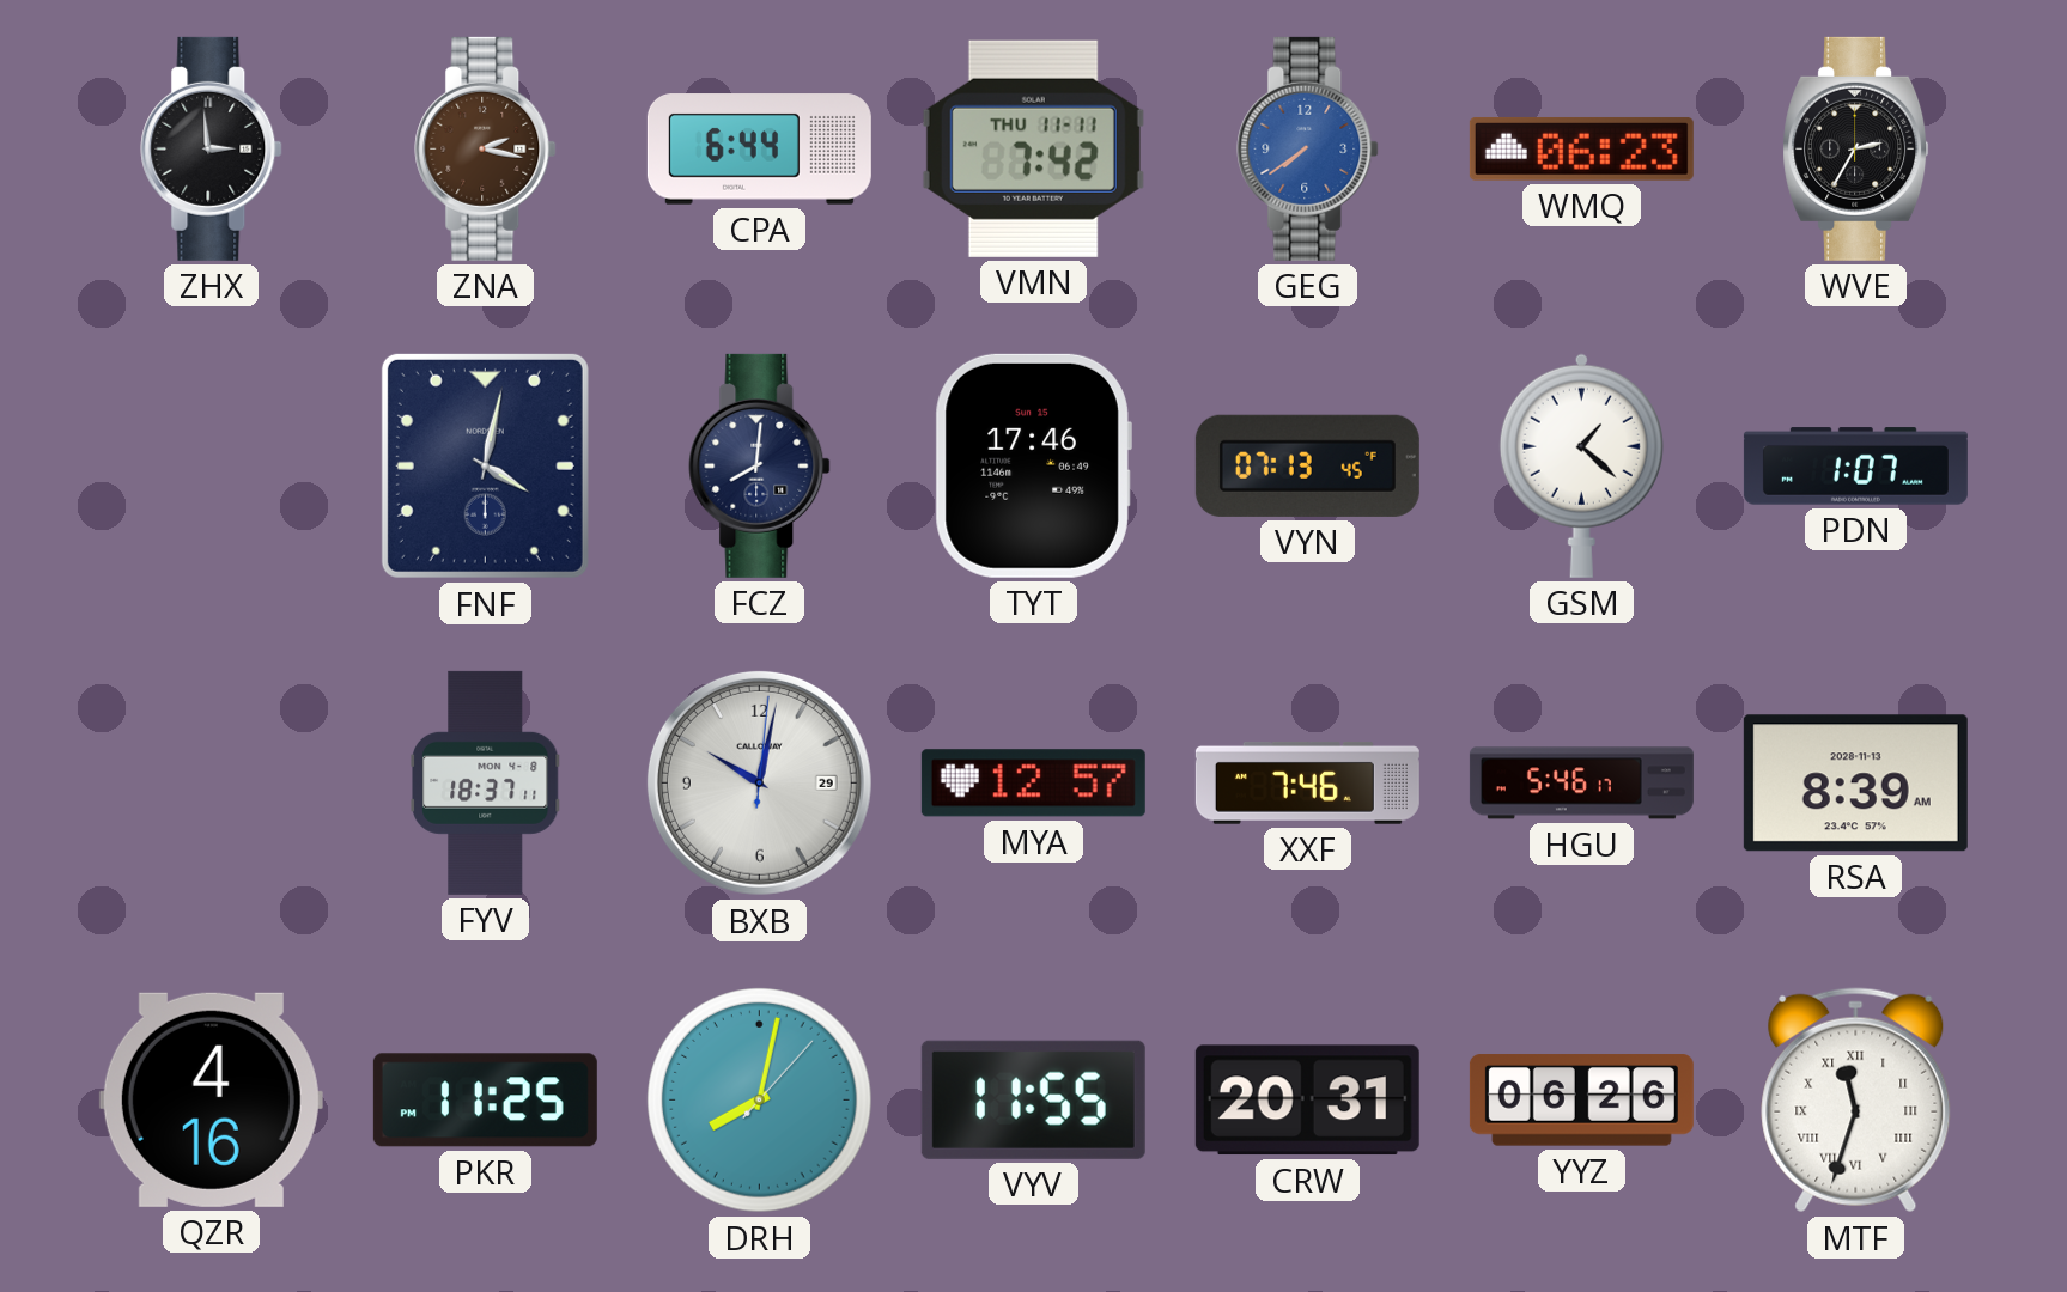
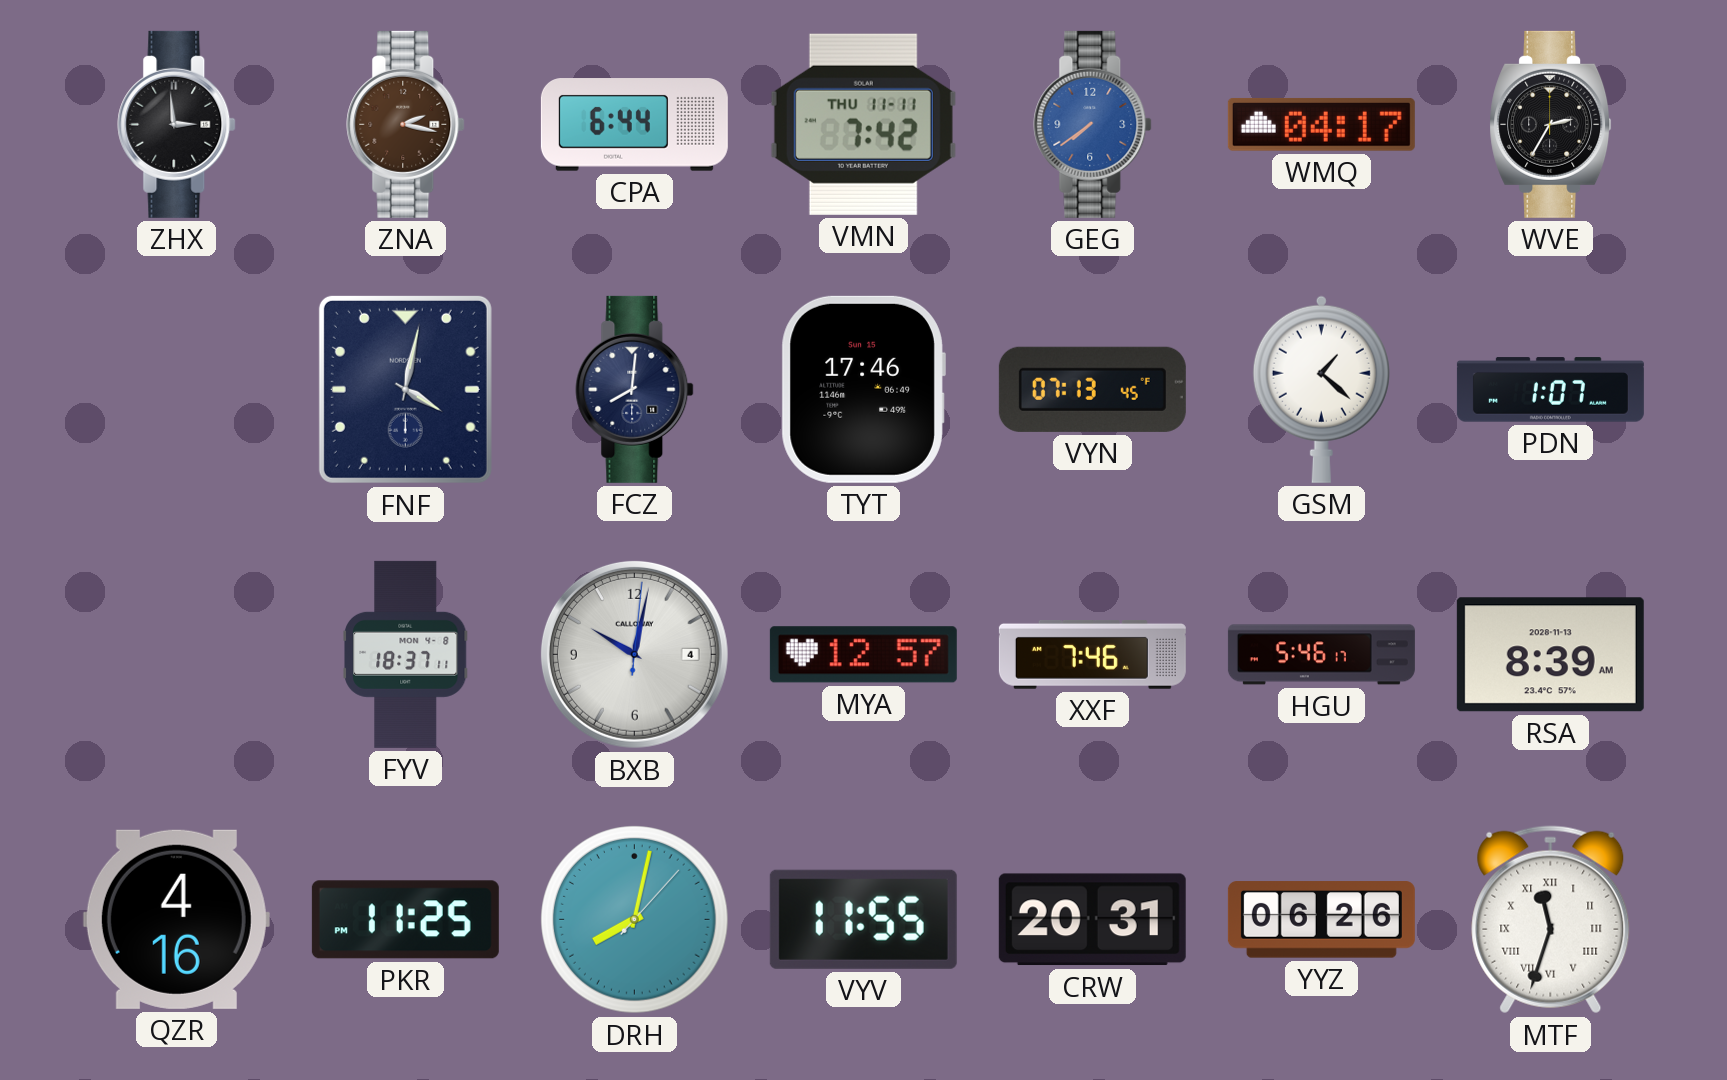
WMQ: 06:23 -> 04:17
BXB date: 29 -> 4
